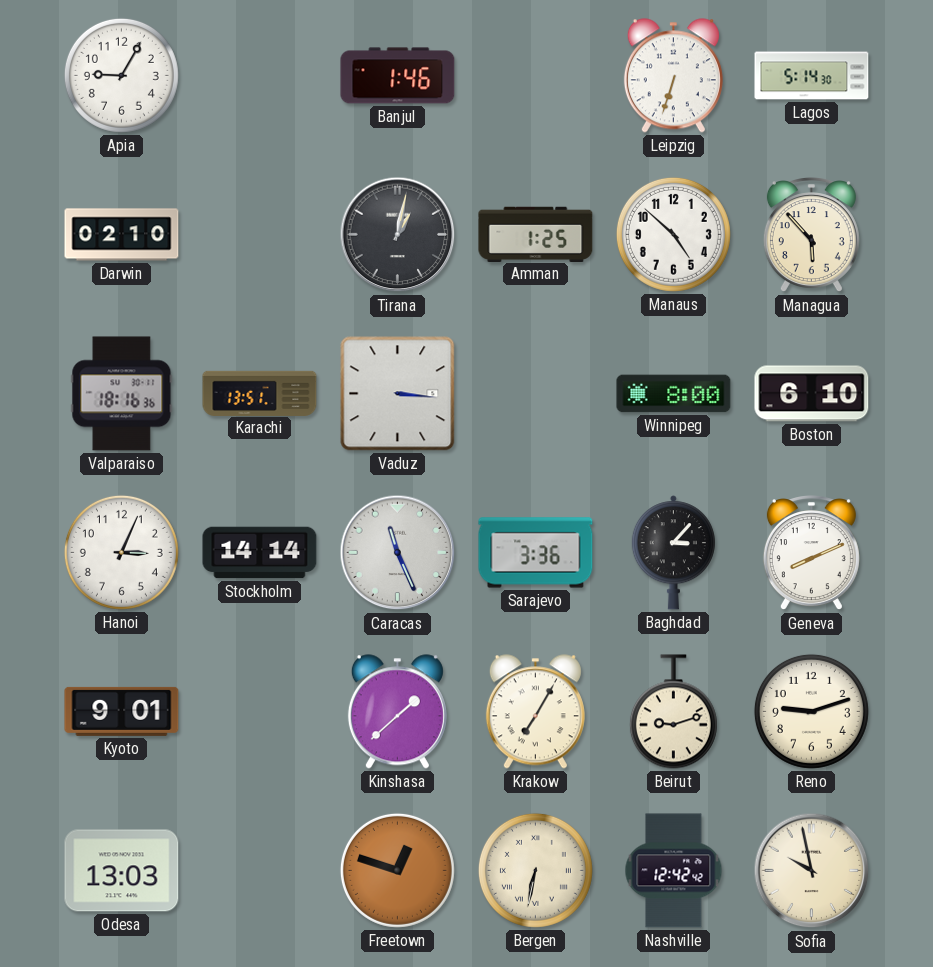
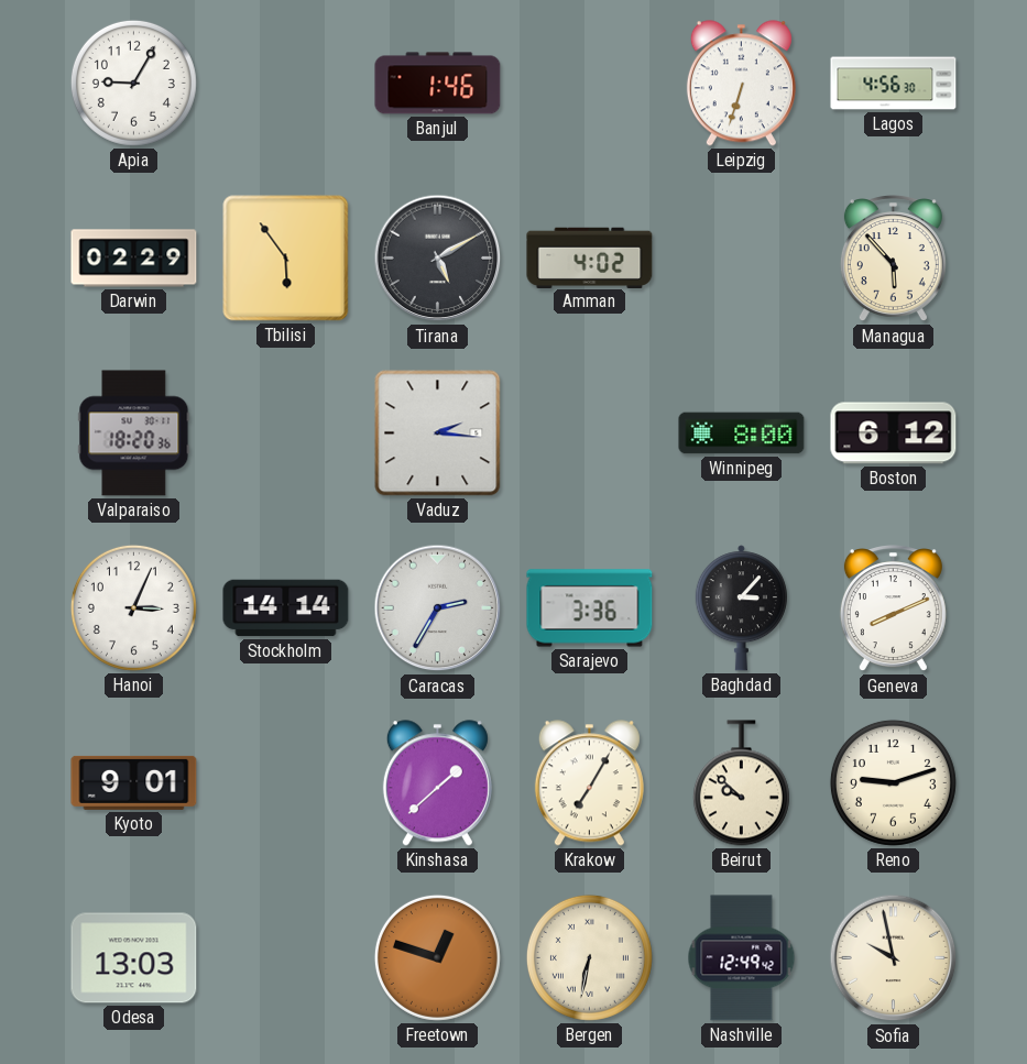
Lagos: 5:14 -> 4:56
Darwin: 02:10 -> 02:29
Tbilisi: none -> 5:54
Tirana: 1:02 -> 5:10
Amman: 1:25 -> 4:02
Manaus: 4:52 -> none
Valparaiso: 18:16 -> 18:20
Karachi: 13:51 -> none
Vaduz: 3:16 -> 2:16
Boston: 6:10 -> 6:12
Caracas: 11:26 -> 2:35
Beirut: 9:12 -> 9:52
Nashville: 12:42 -> 12:49
